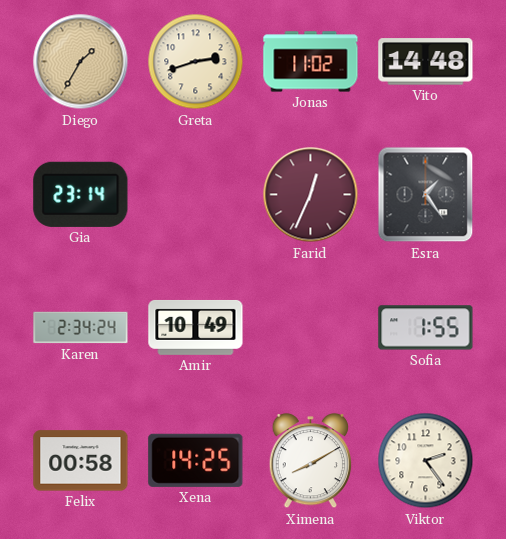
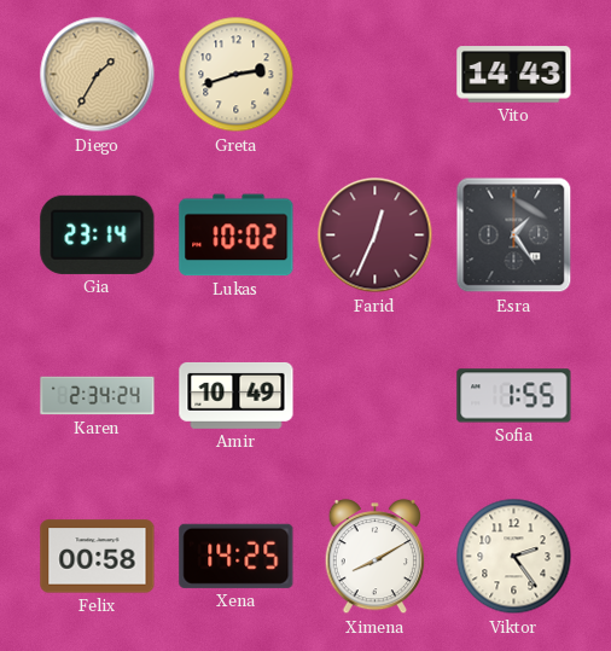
Jonas: 11:02 -> none
Vito: 14:48 -> 14:43
Lukas: none -> 10:02
